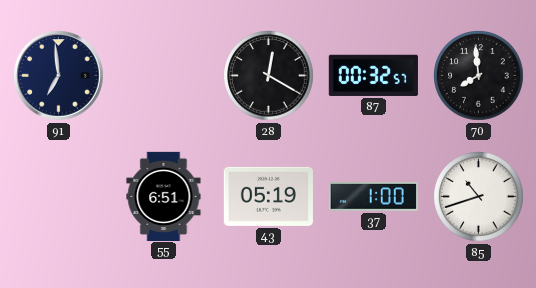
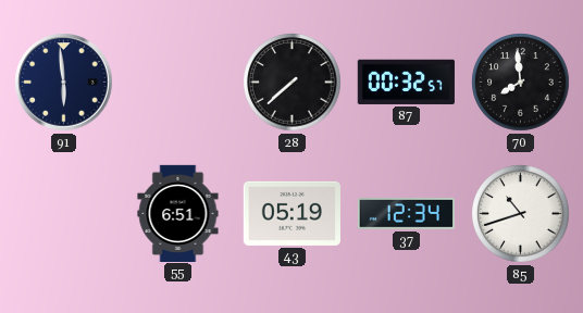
91: 6:59 -> 5:59
28: 12:20 -> 7:38
37: 1:00 -> 12:34
